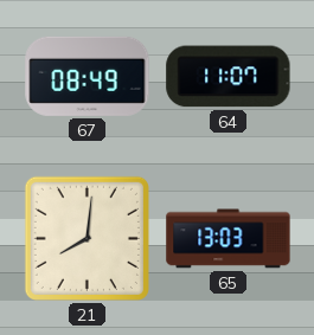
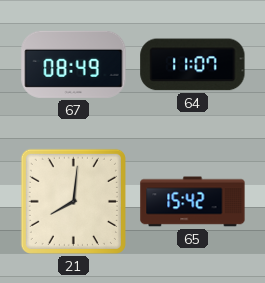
65: 13:03 -> 15:42
